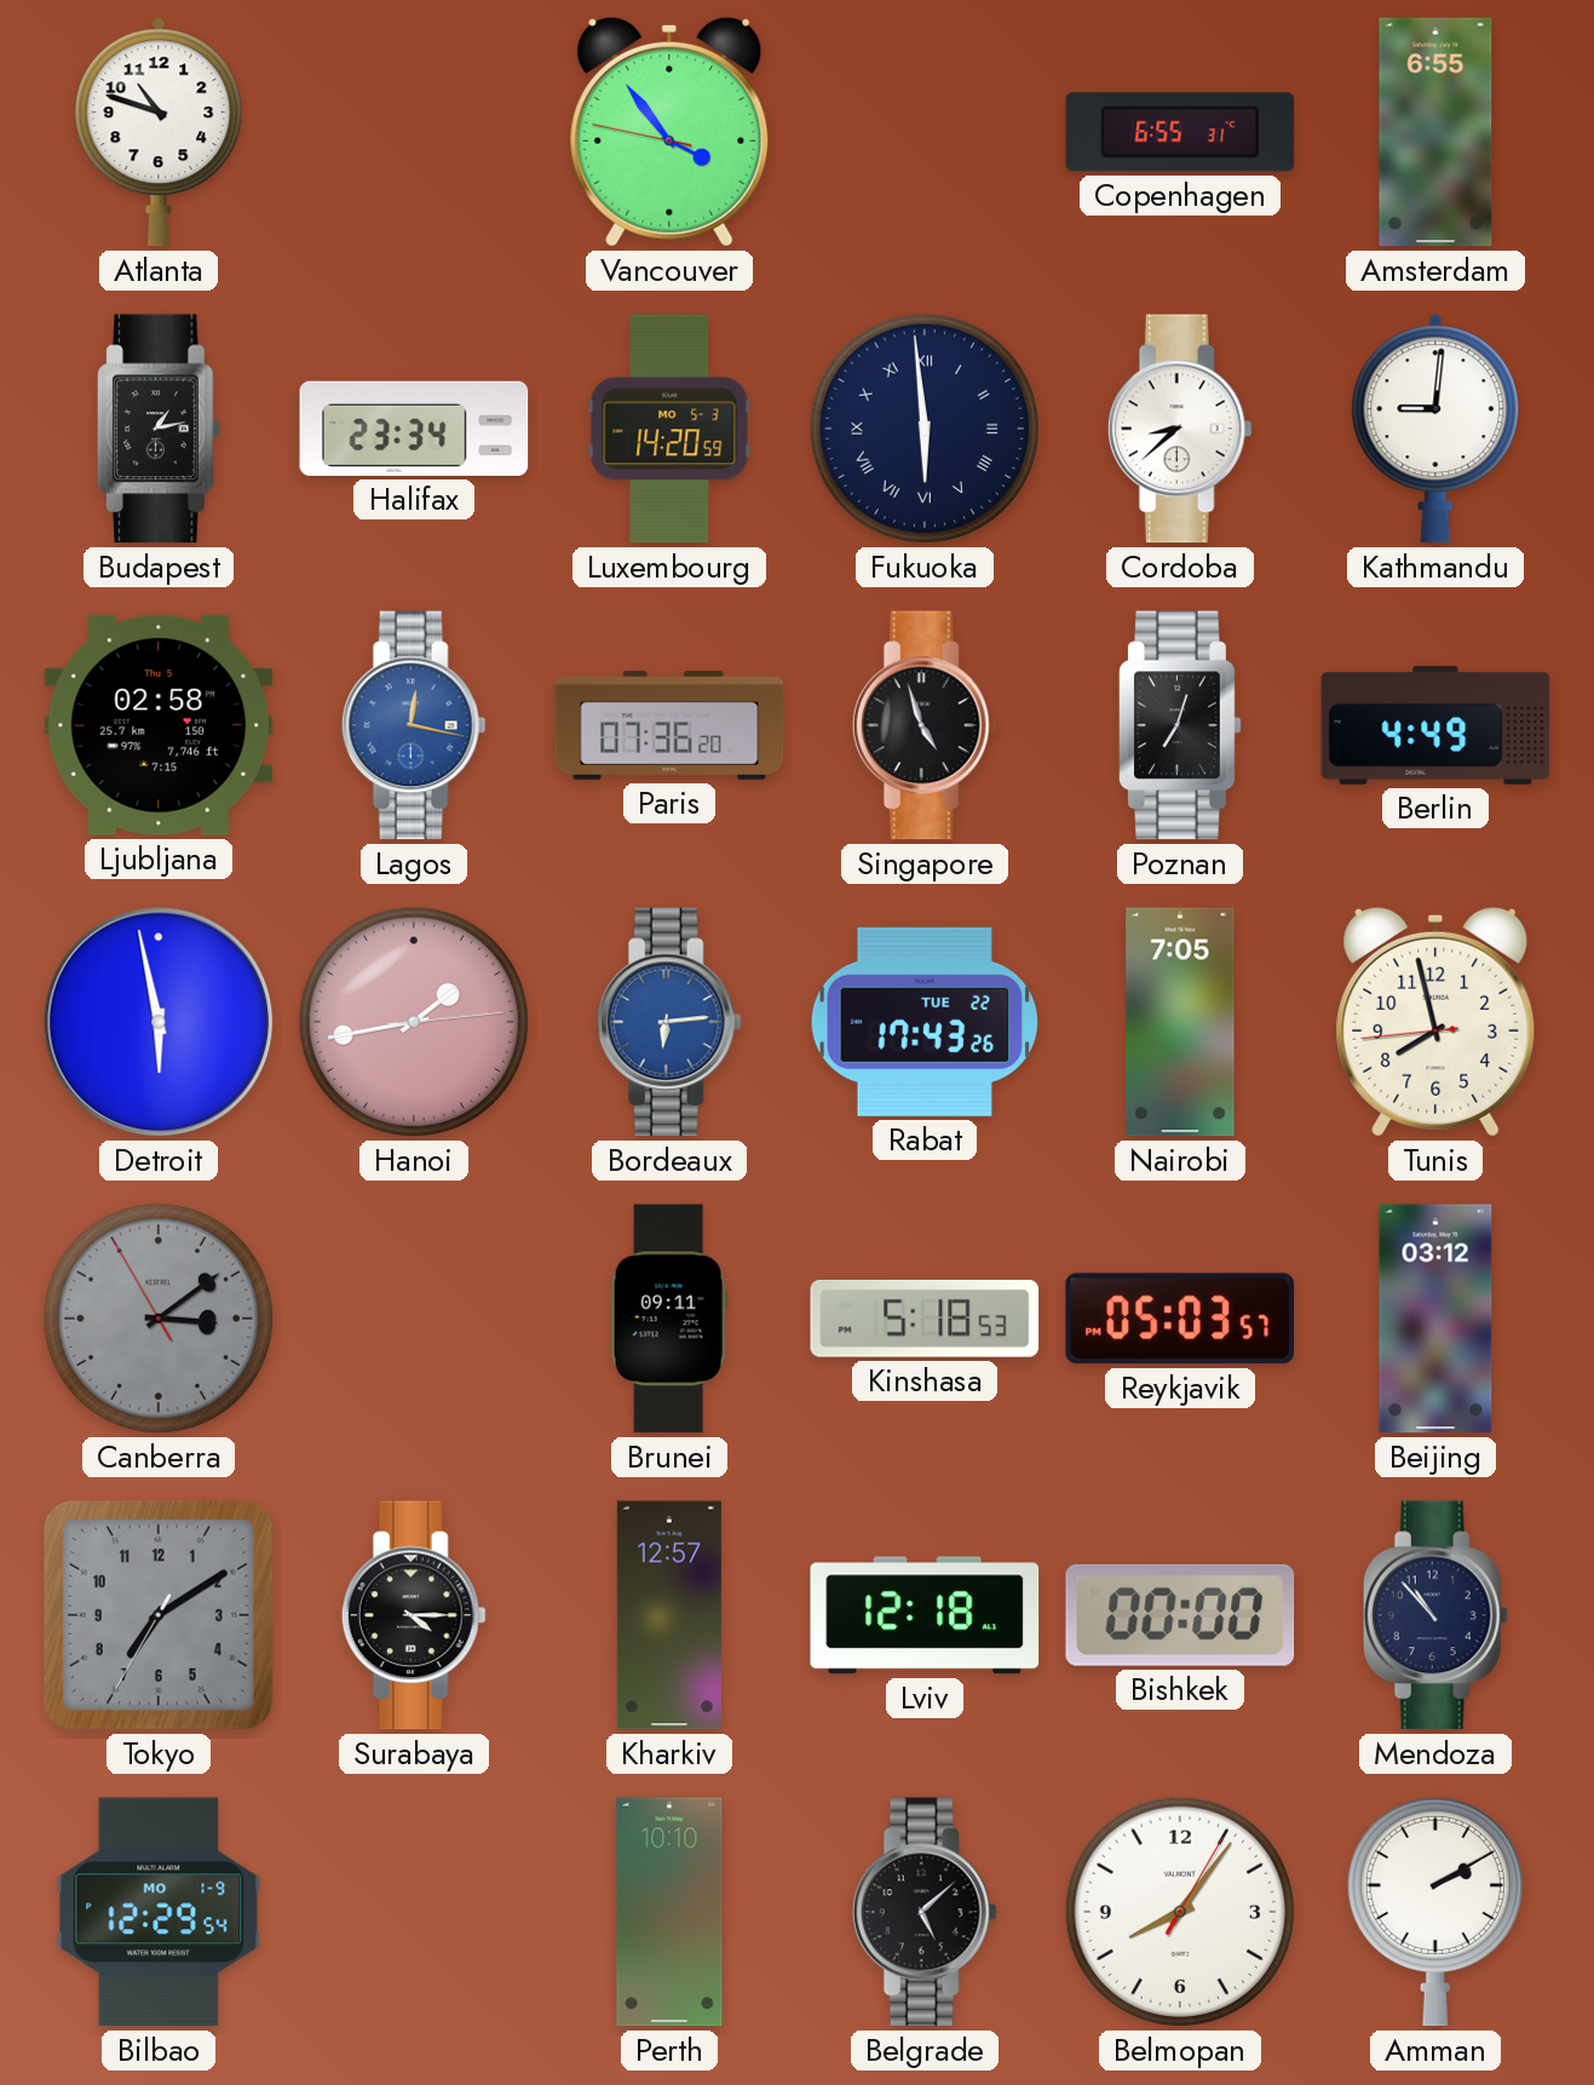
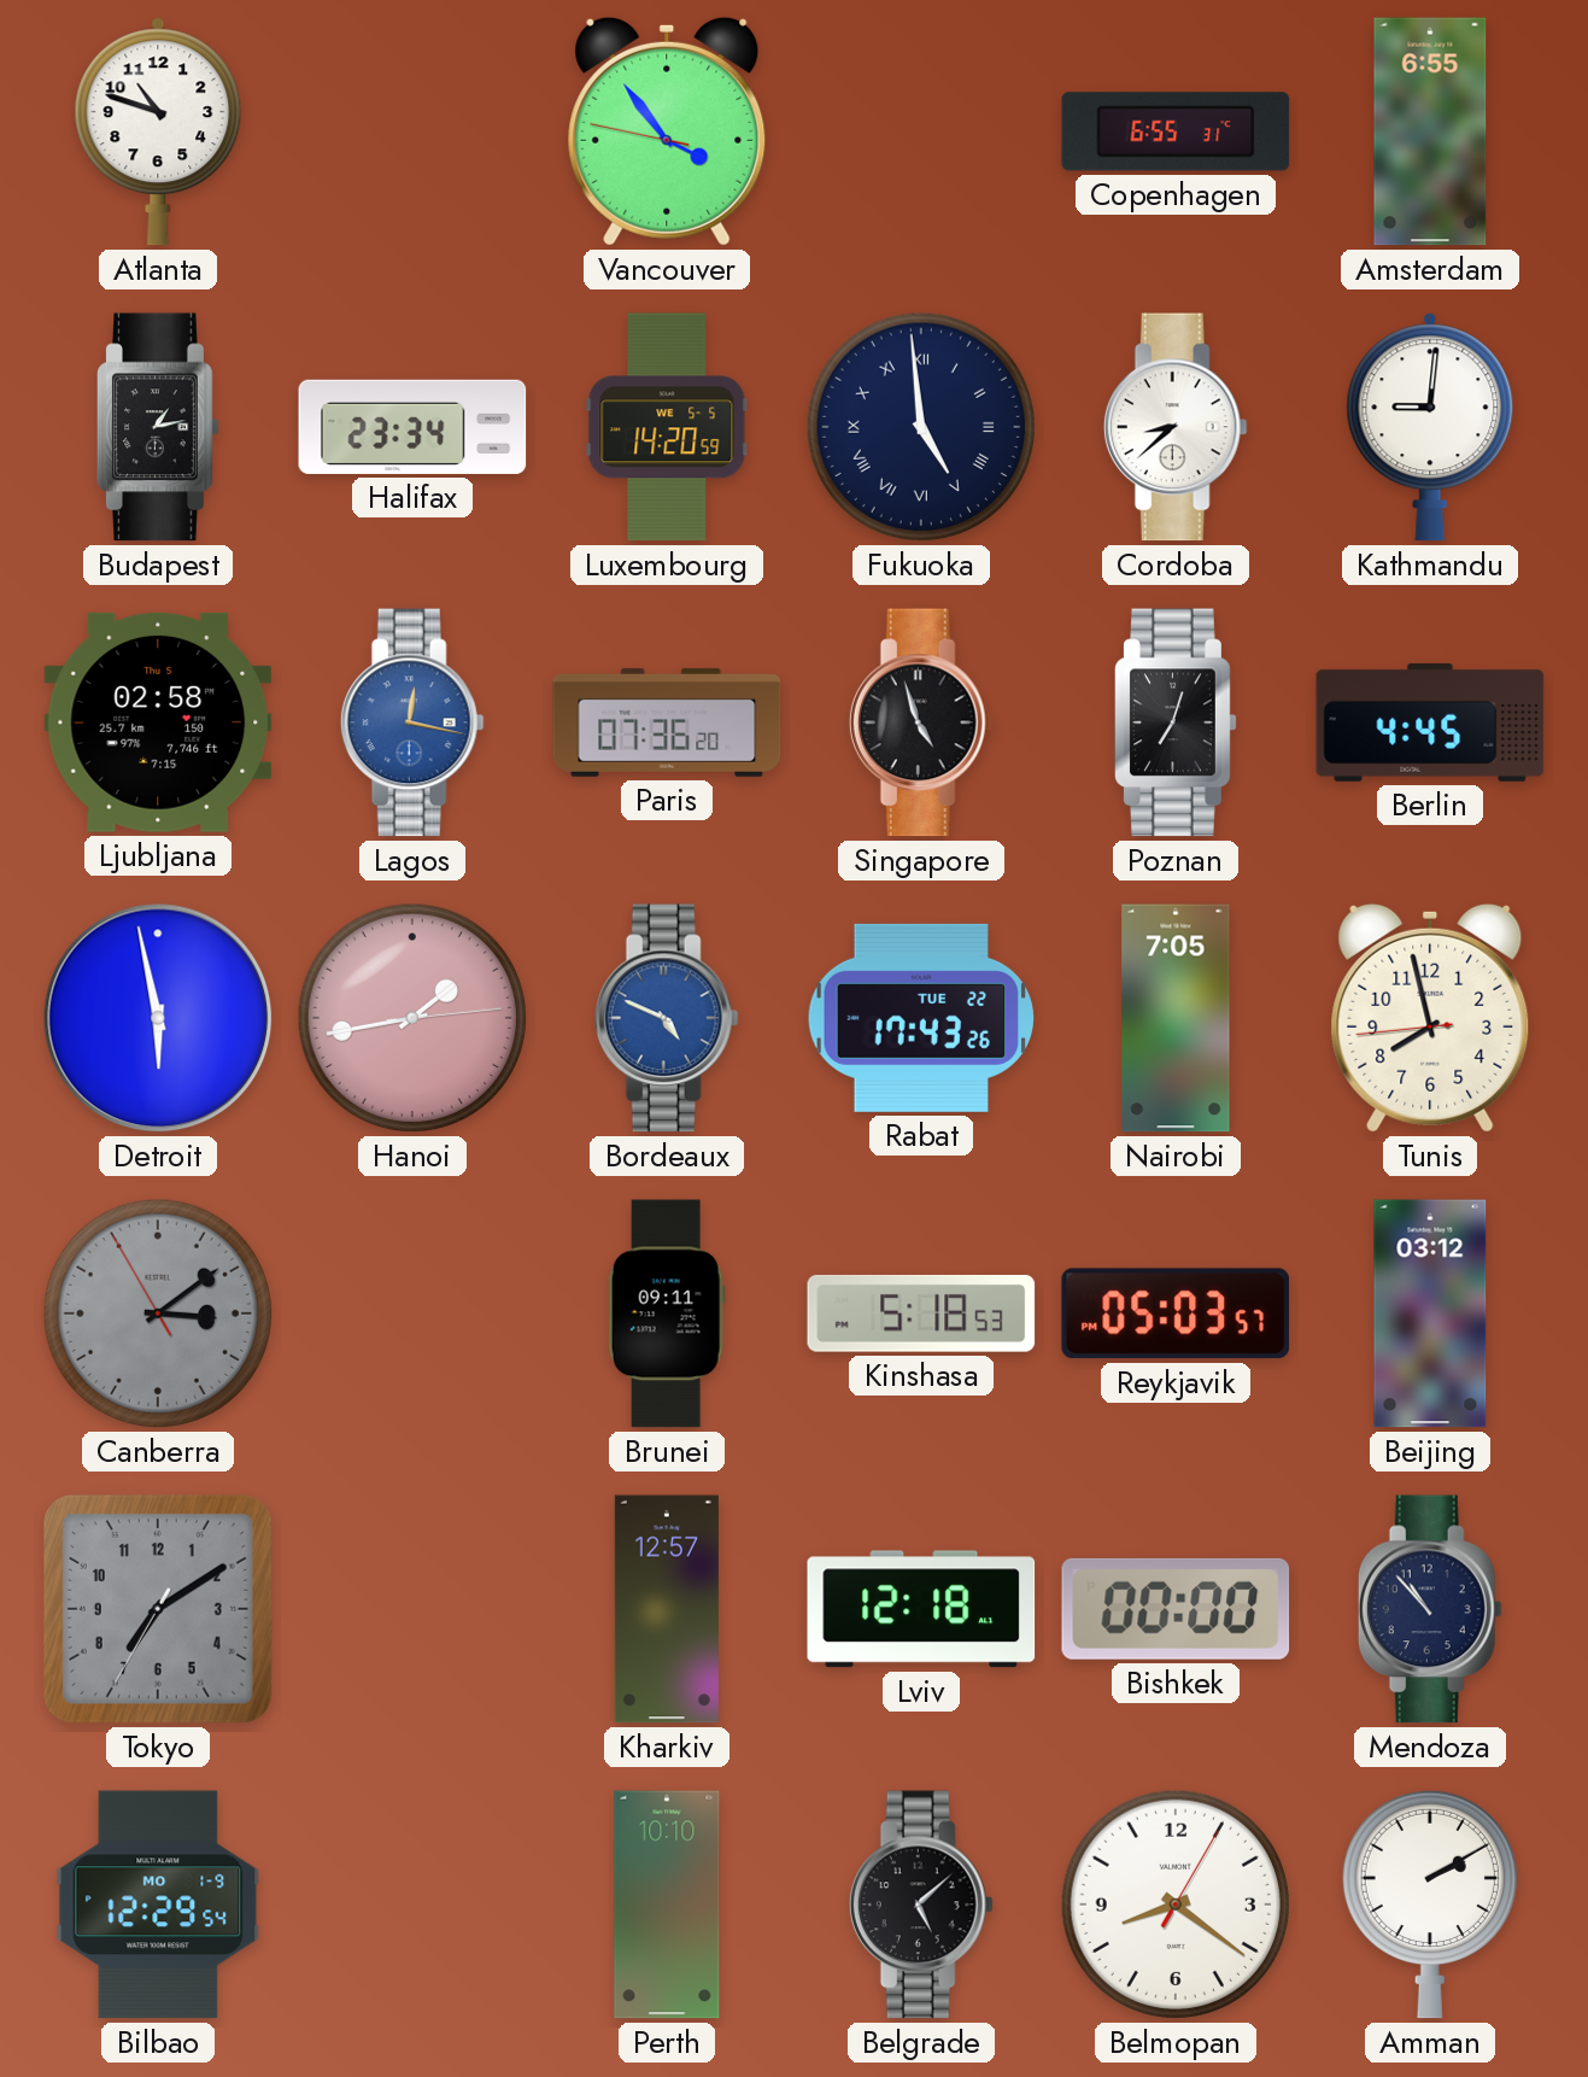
Luxembourg date: MO 5-3 -> WE 5-5
Fukuoka: 5:59 -> 4:59
Berlin: 4:49 -> 4:45
Bordeaux: 6:14 -> 4:49
Surabaya: 4:15 -> none
Belmopan: 8:06 -> 8:21
